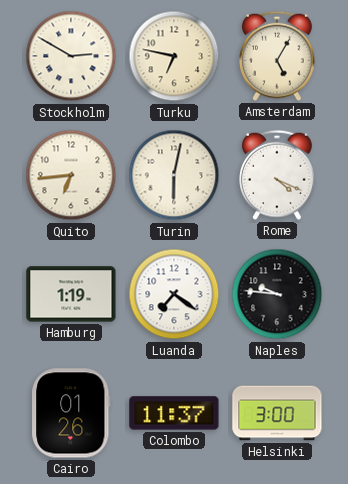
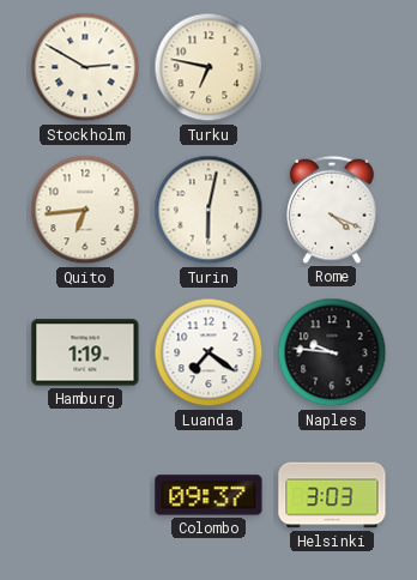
Amsterdam: 5:05 -> none
Cairo: 01:26 -> none
Colombo: 11:37 -> 09:37
Helsinki: 3:00 -> 3:03
